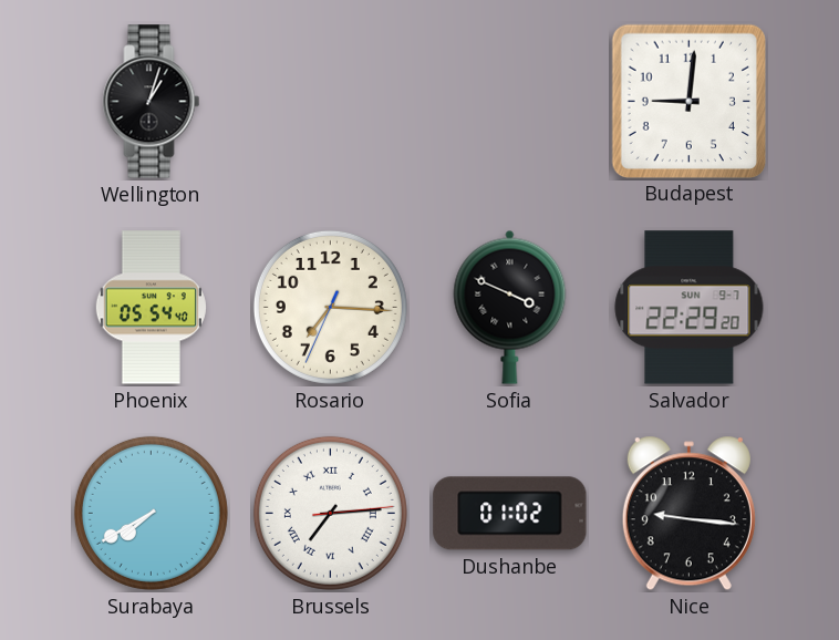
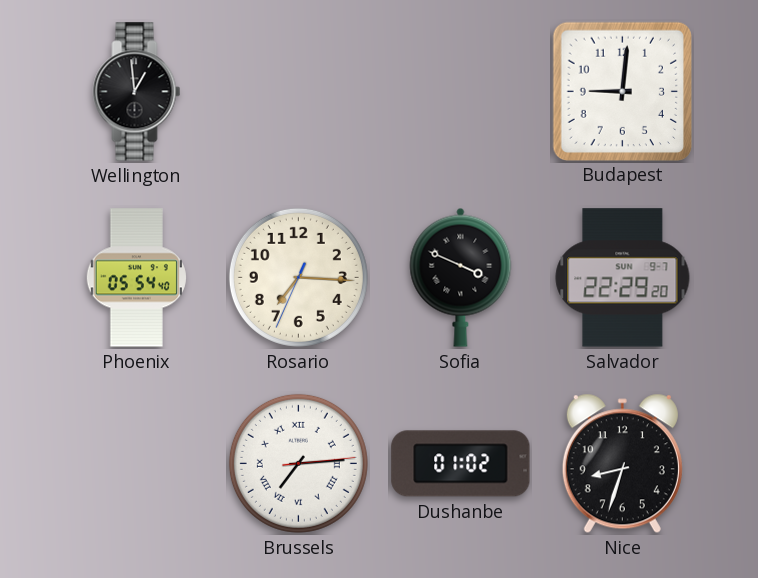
Wellington: 1:03 -> 12:59
Surabaya: 7:40 -> none
Nice: 9:16 -> 8:33
